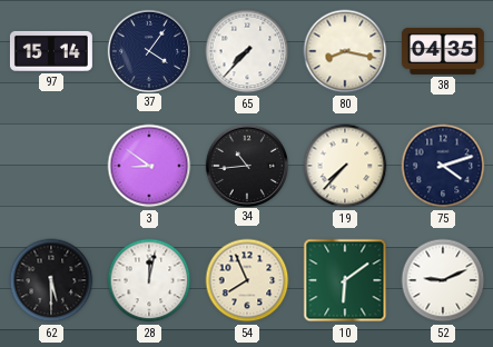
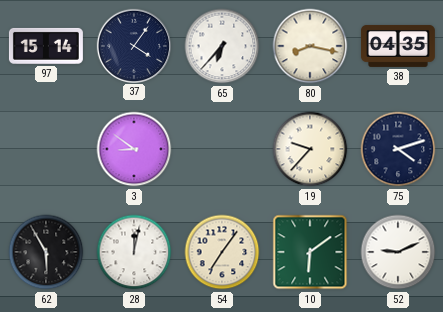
65: 7:37 -> 6:37
34: 10:44 -> none
19: 7:37 -> 9:37
62: 5:30 -> 5:55
54: 7:56 -> 7:06
